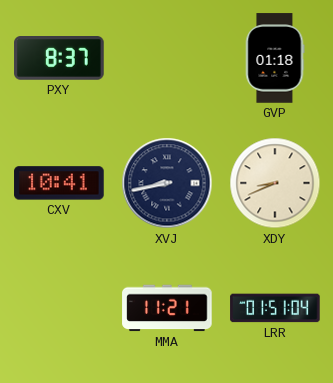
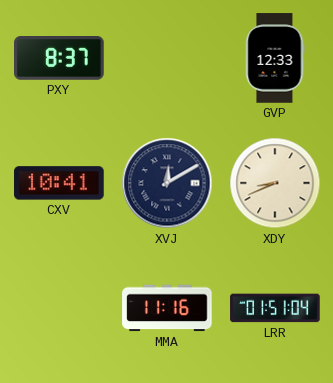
GVP: 01:18 -> 12:33
XVJ: 8:43 -> 12:10
MMA: 11:21 -> 11:16
